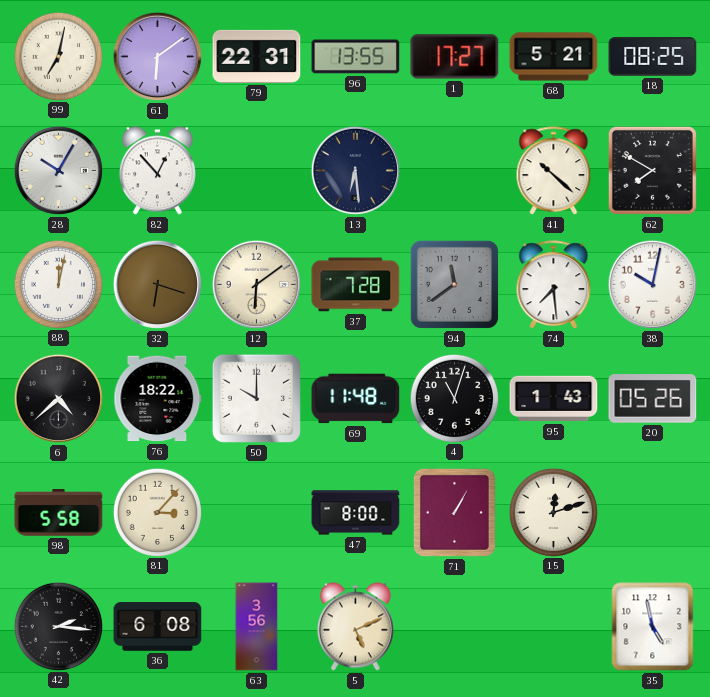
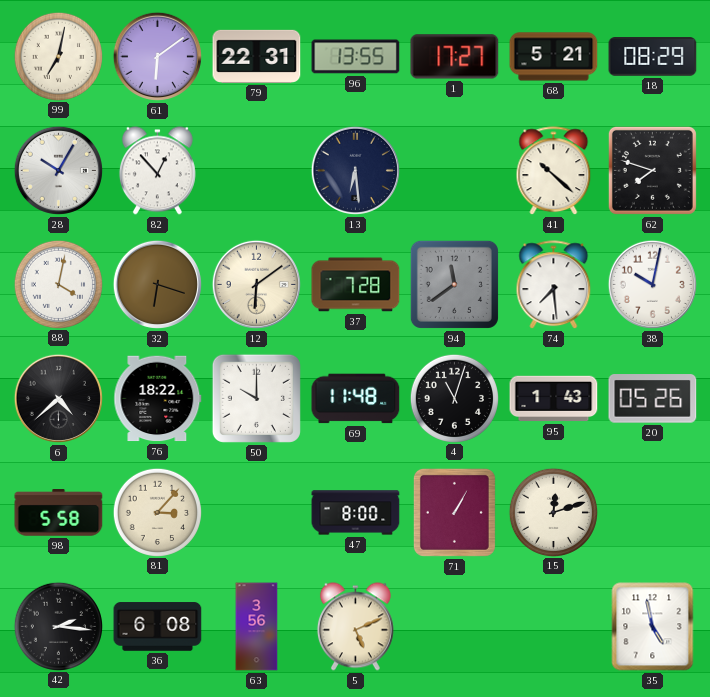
18: 08:25 -> 08:29
62: 7:50 -> 7:48
88: 12:02 -> 4:02
